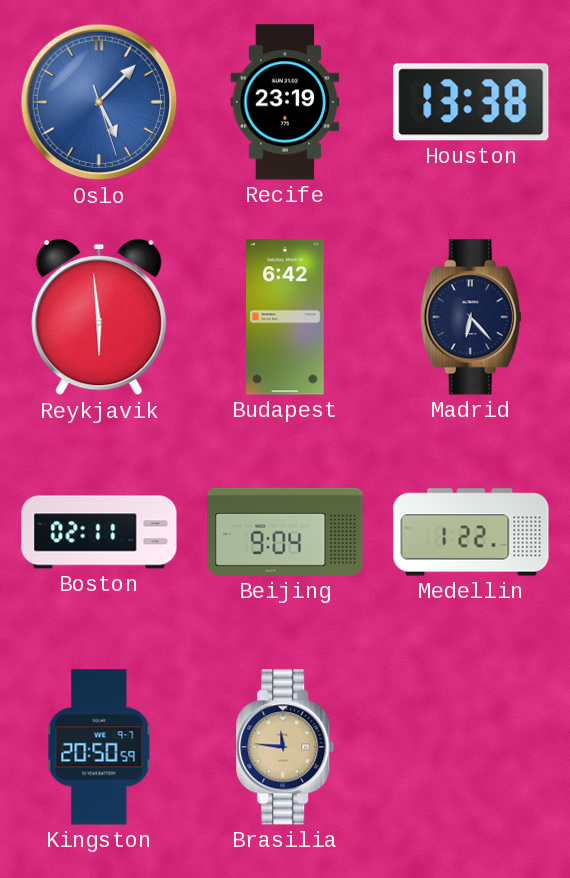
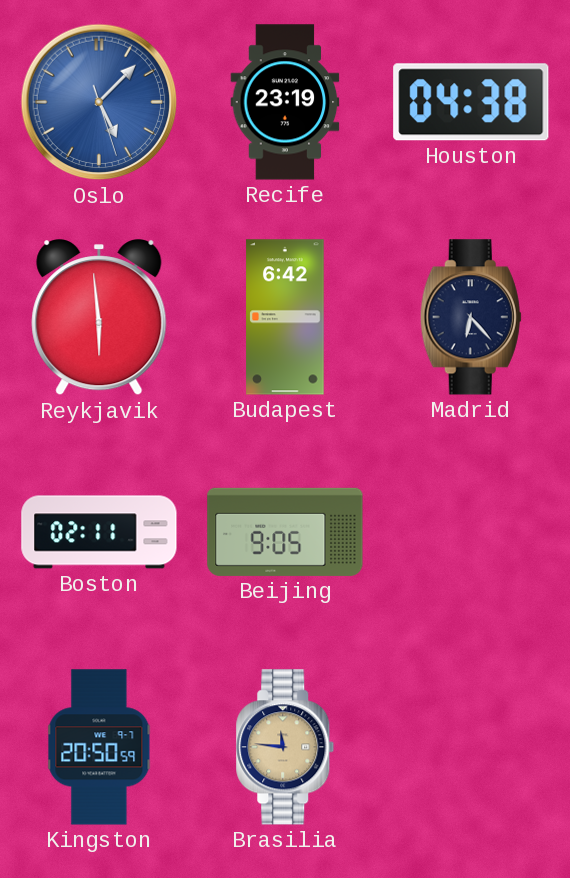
Houston: 13:38 -> 04:38
Beijing: 9:04 -> 9:05
Medellin: 1:22 -> none
